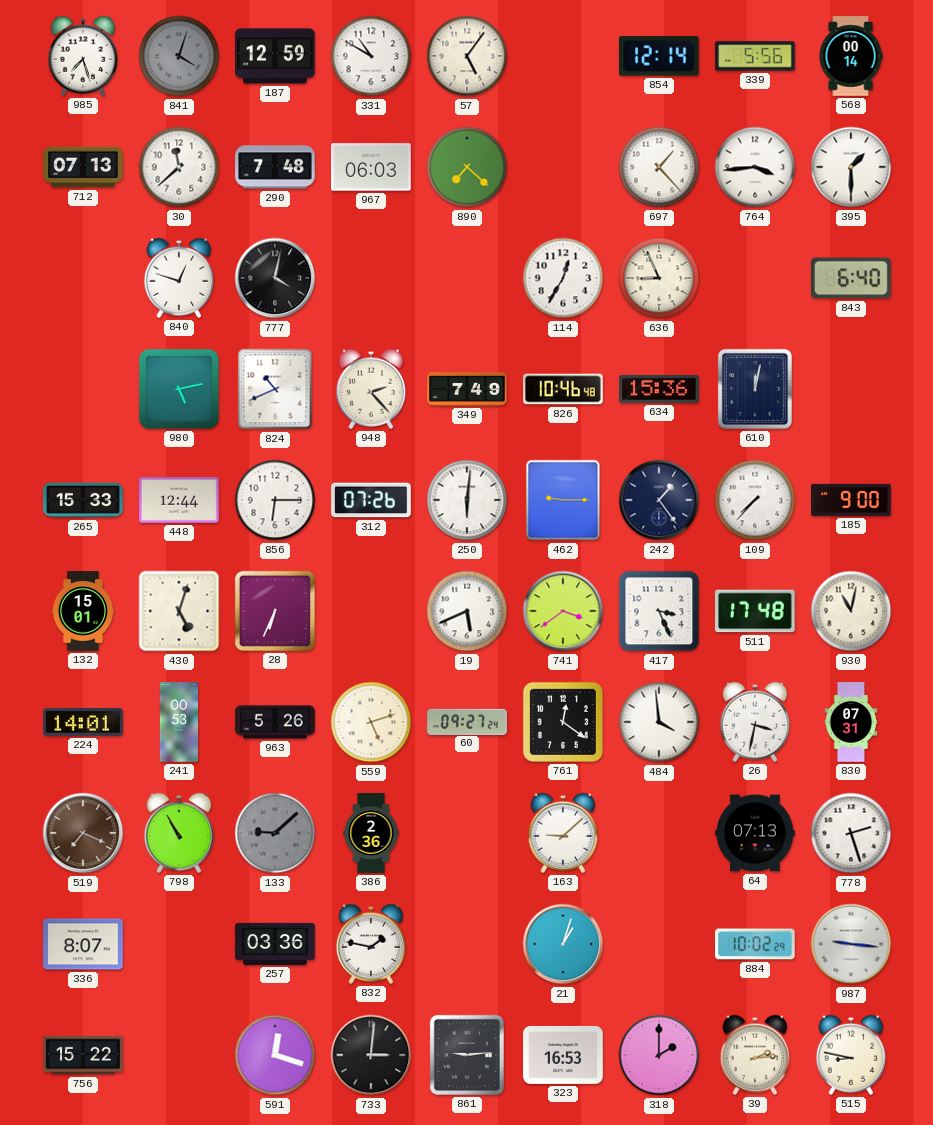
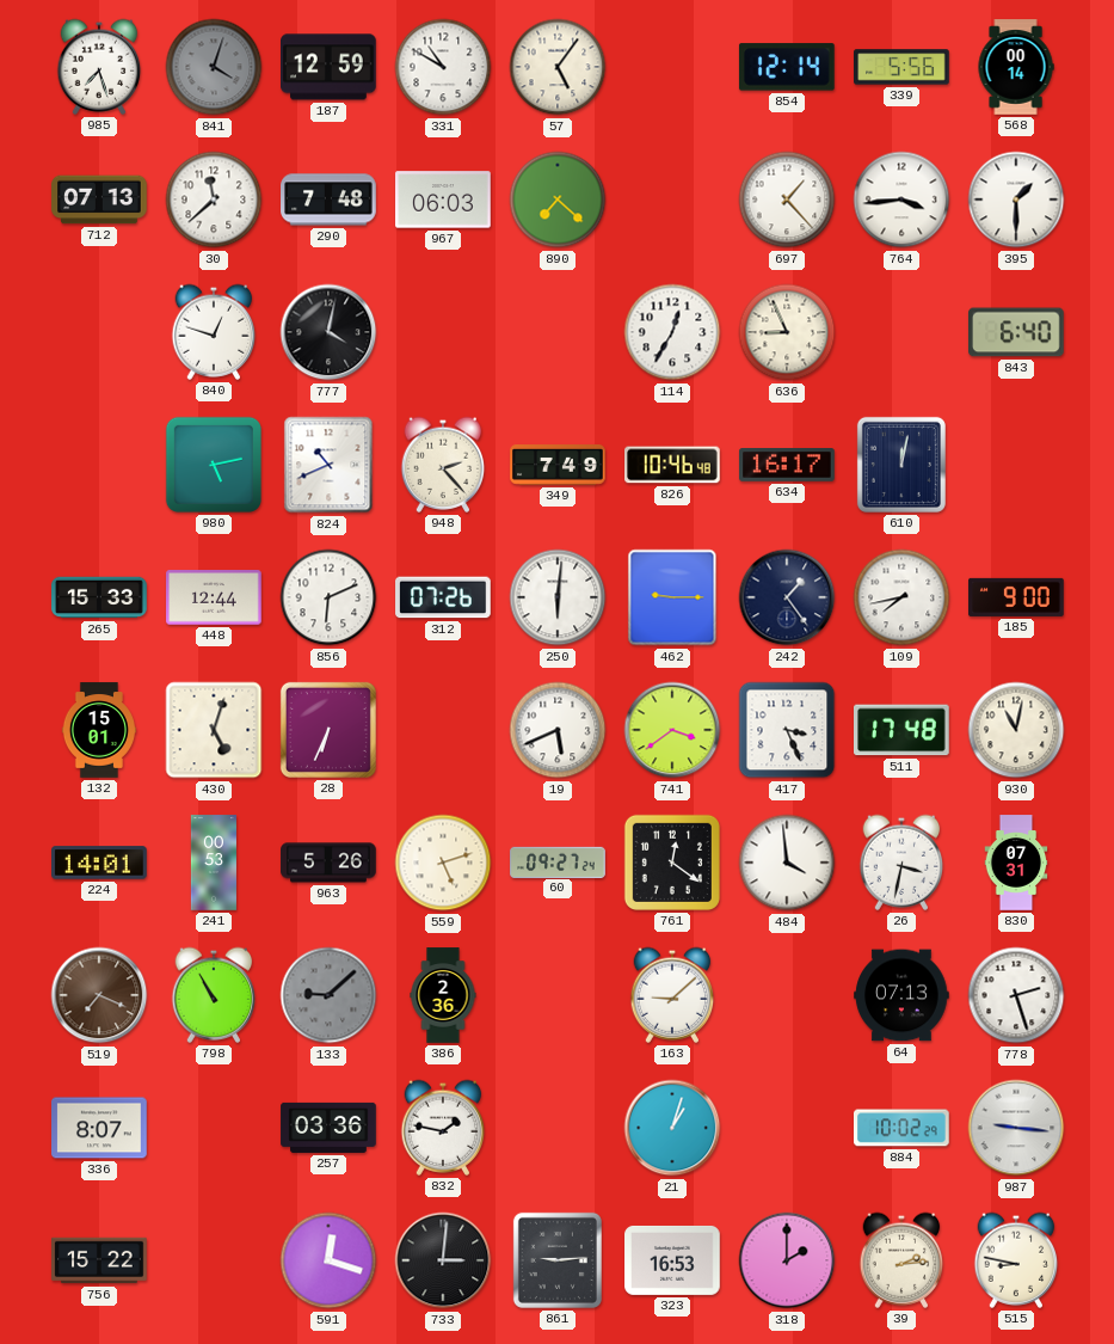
634: 15:36 -> 16:17
856: 6:15 -> 6:11
109: 7:37 -> 7:43
